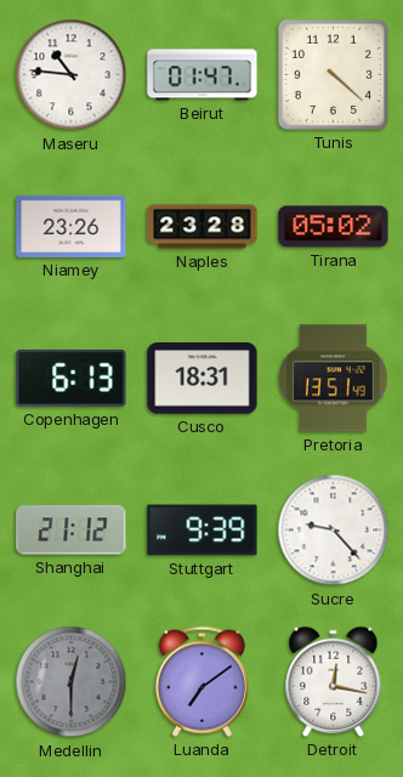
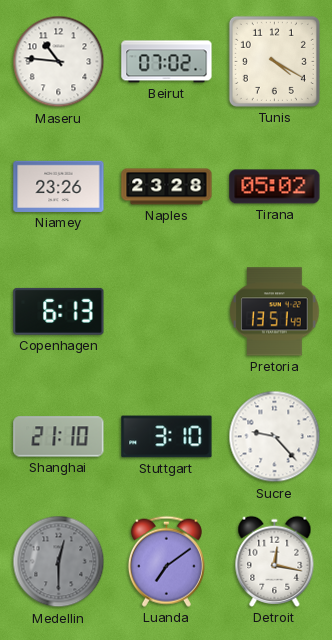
Beirut: 01:47 -> 07:02
Tunis: 4:22 -> 4:20
Cusco: 18:31 -> none
Shanghai: 21:12 -> 21:10
Stuttgart: 9:39 -> 3:10
